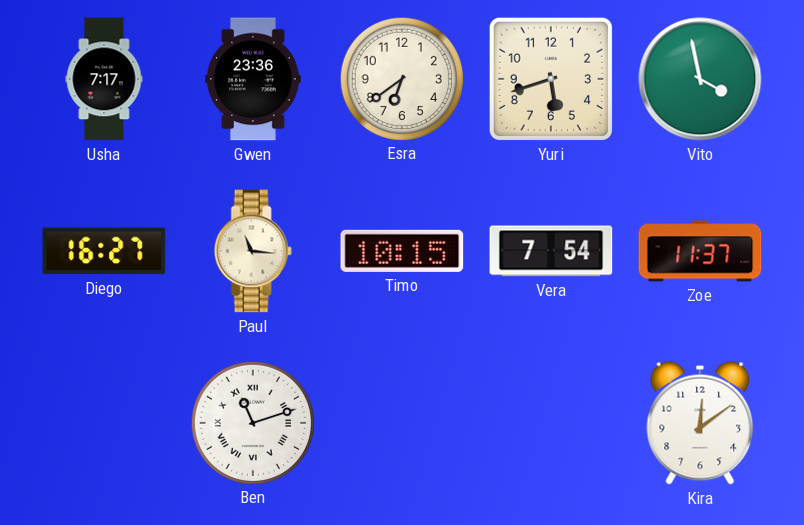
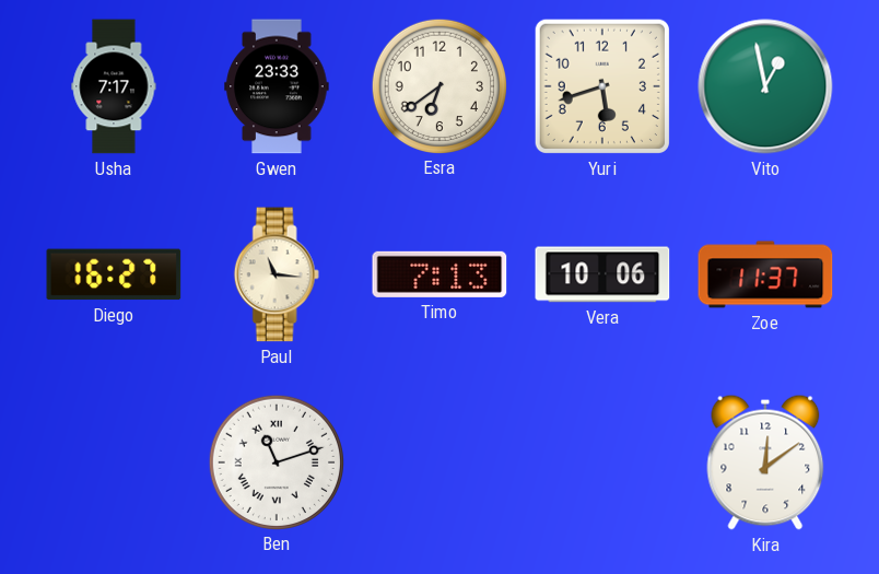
Gwen: 23:36 -> 23:33
Vito: 3:58 -> 12:58
Timo: 10:15 -> 7:13
Vera: 7:54 -> 10:06
